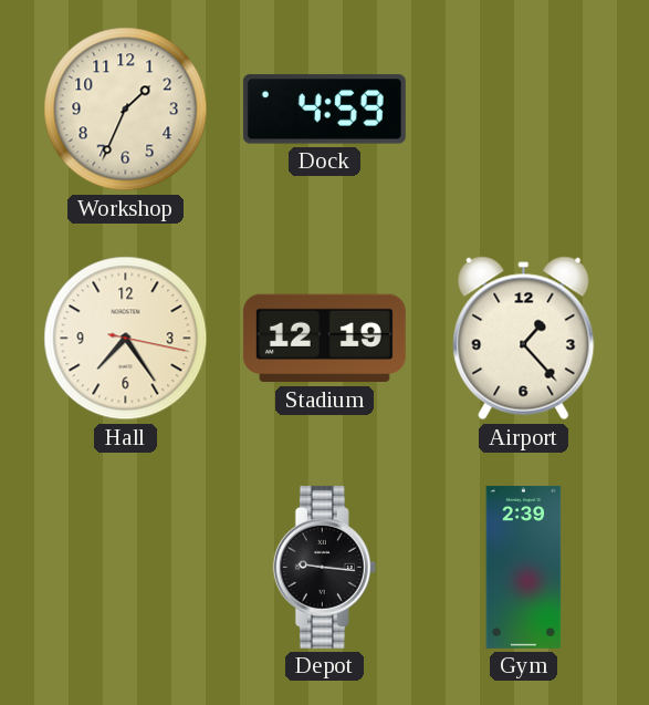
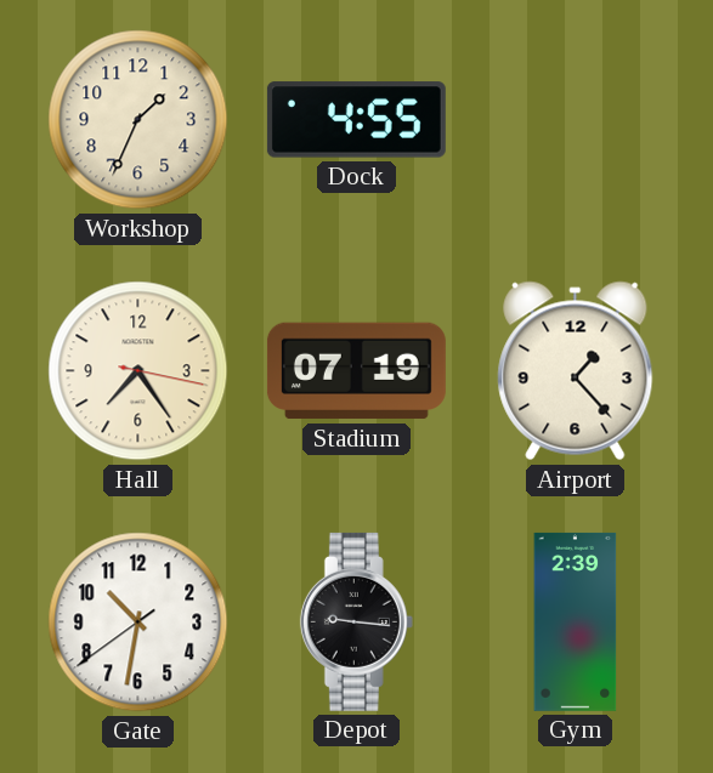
Dock: 4:59 -> 4:55
Stadium: 12:19 -> 07:19
Gate: none -> 10:31
